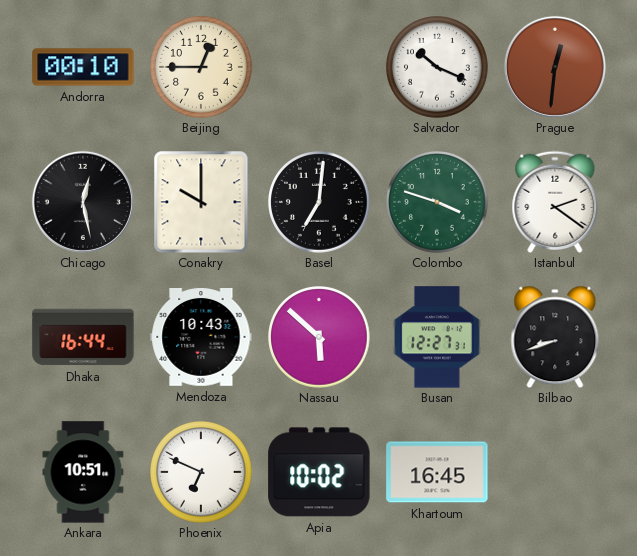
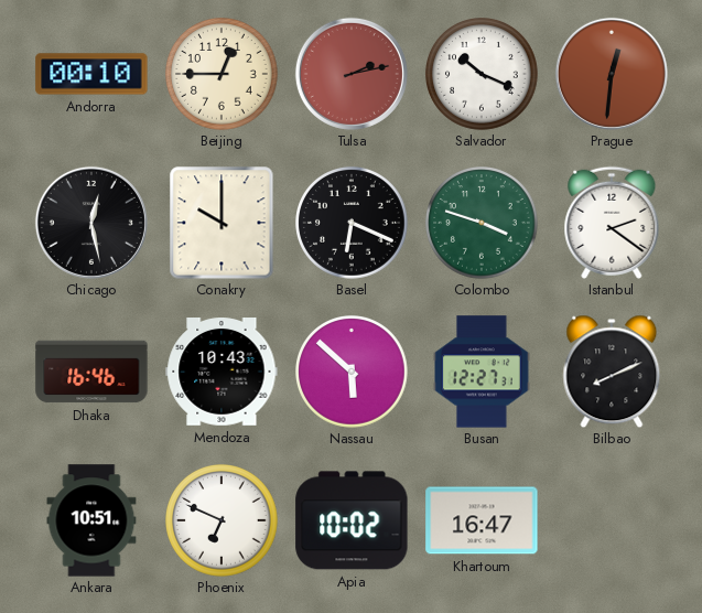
Tulsa: none -> 2:13
Basel: 7:01 -> 6:19
Dhaka: 16:44 -> 16:46
Bilbao: 8:42 -> 8:11
Khartoum: 16:45 -> 16:47
